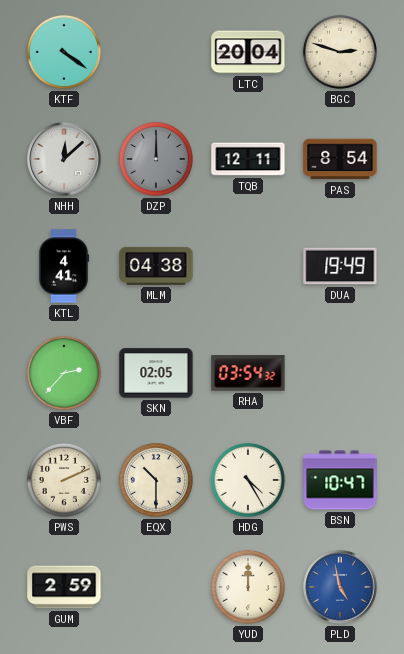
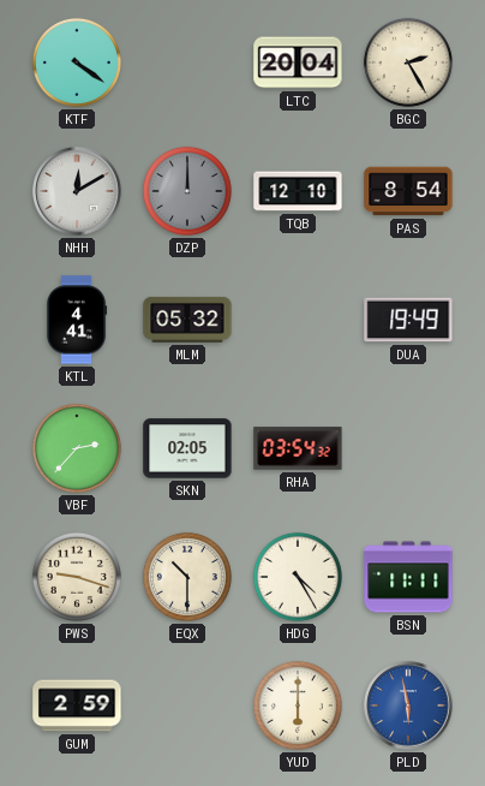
BGC: 2:48 -> 2:25
NHH: 12:08 -> 12:10
TQB: 12:11 -> 12:10
MLM: 04:38 -> 05:32
PWS: 2:11 -> 9:18
BSN: 10:47 -> 11:11
YUD: 12:00 -> 6:00
PLD: 4:58 -> 5:58
